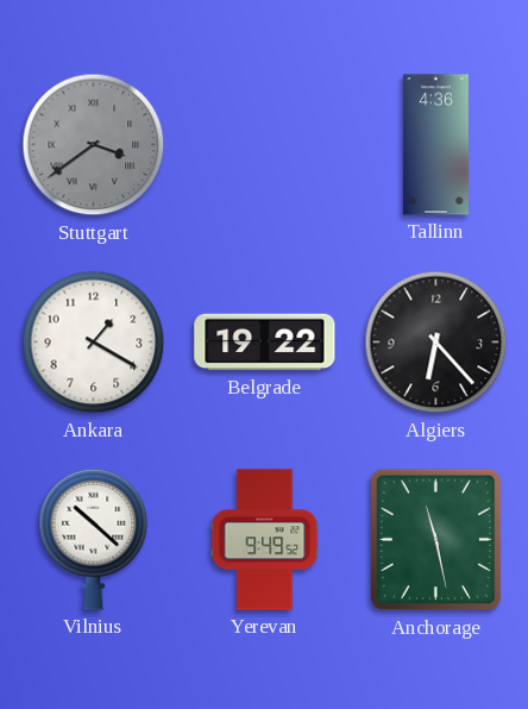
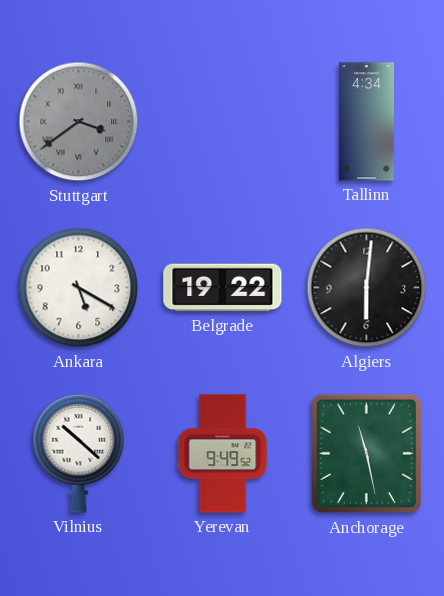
Tallinn: 4:36 -> 4:34
Ankara: 1:20 -> 5:20
Algiers: 6:23 -> 6:01
